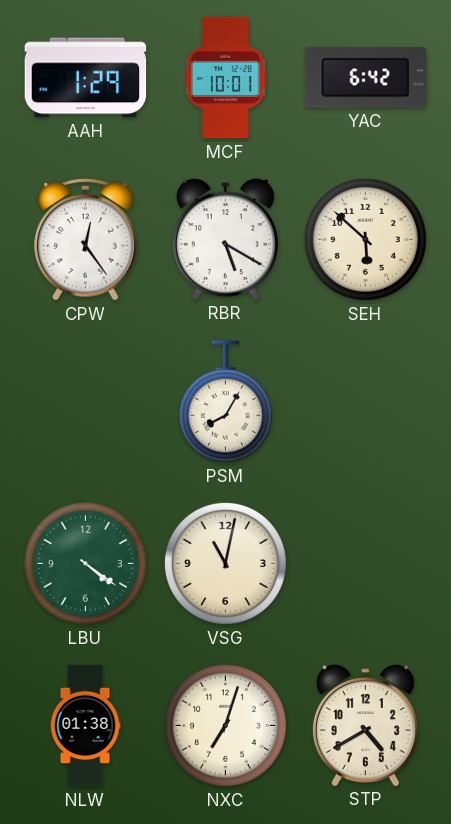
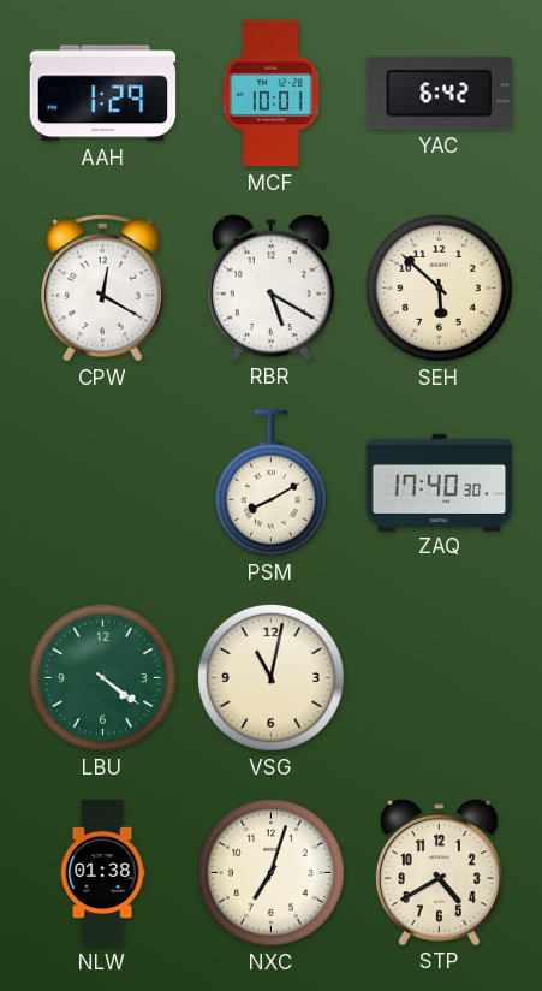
CPW: 12:24 -> 12:20
PSM: 8:05 -> 8:10
ZAQ: none -> 17:40
